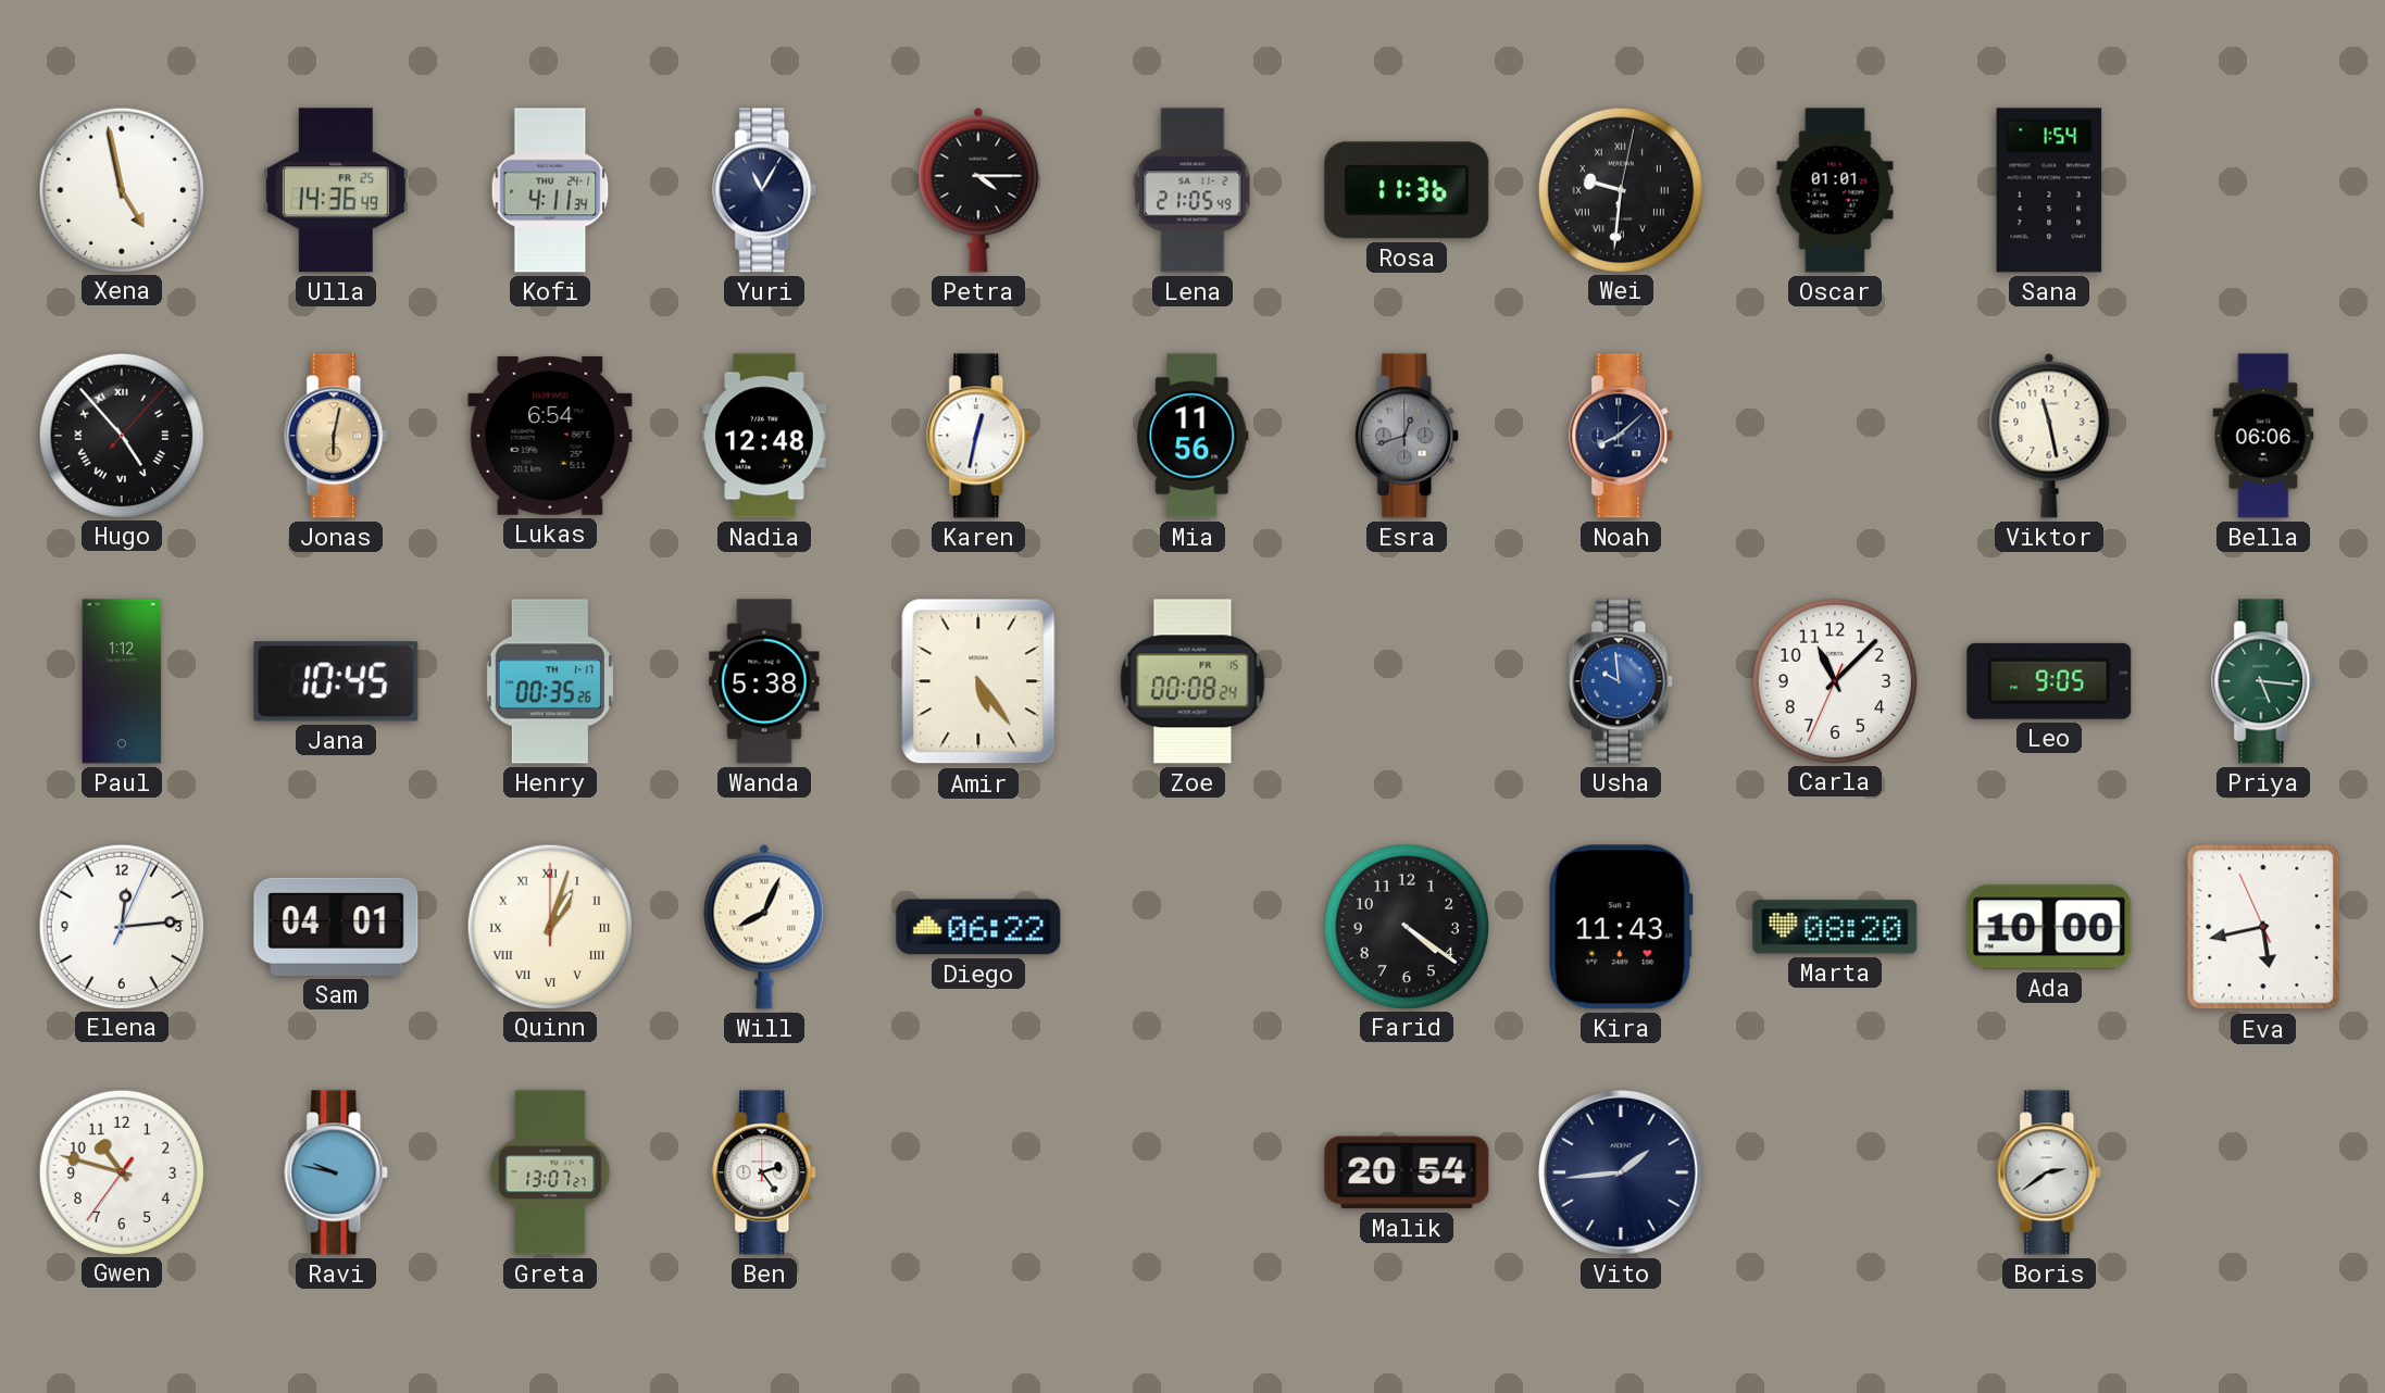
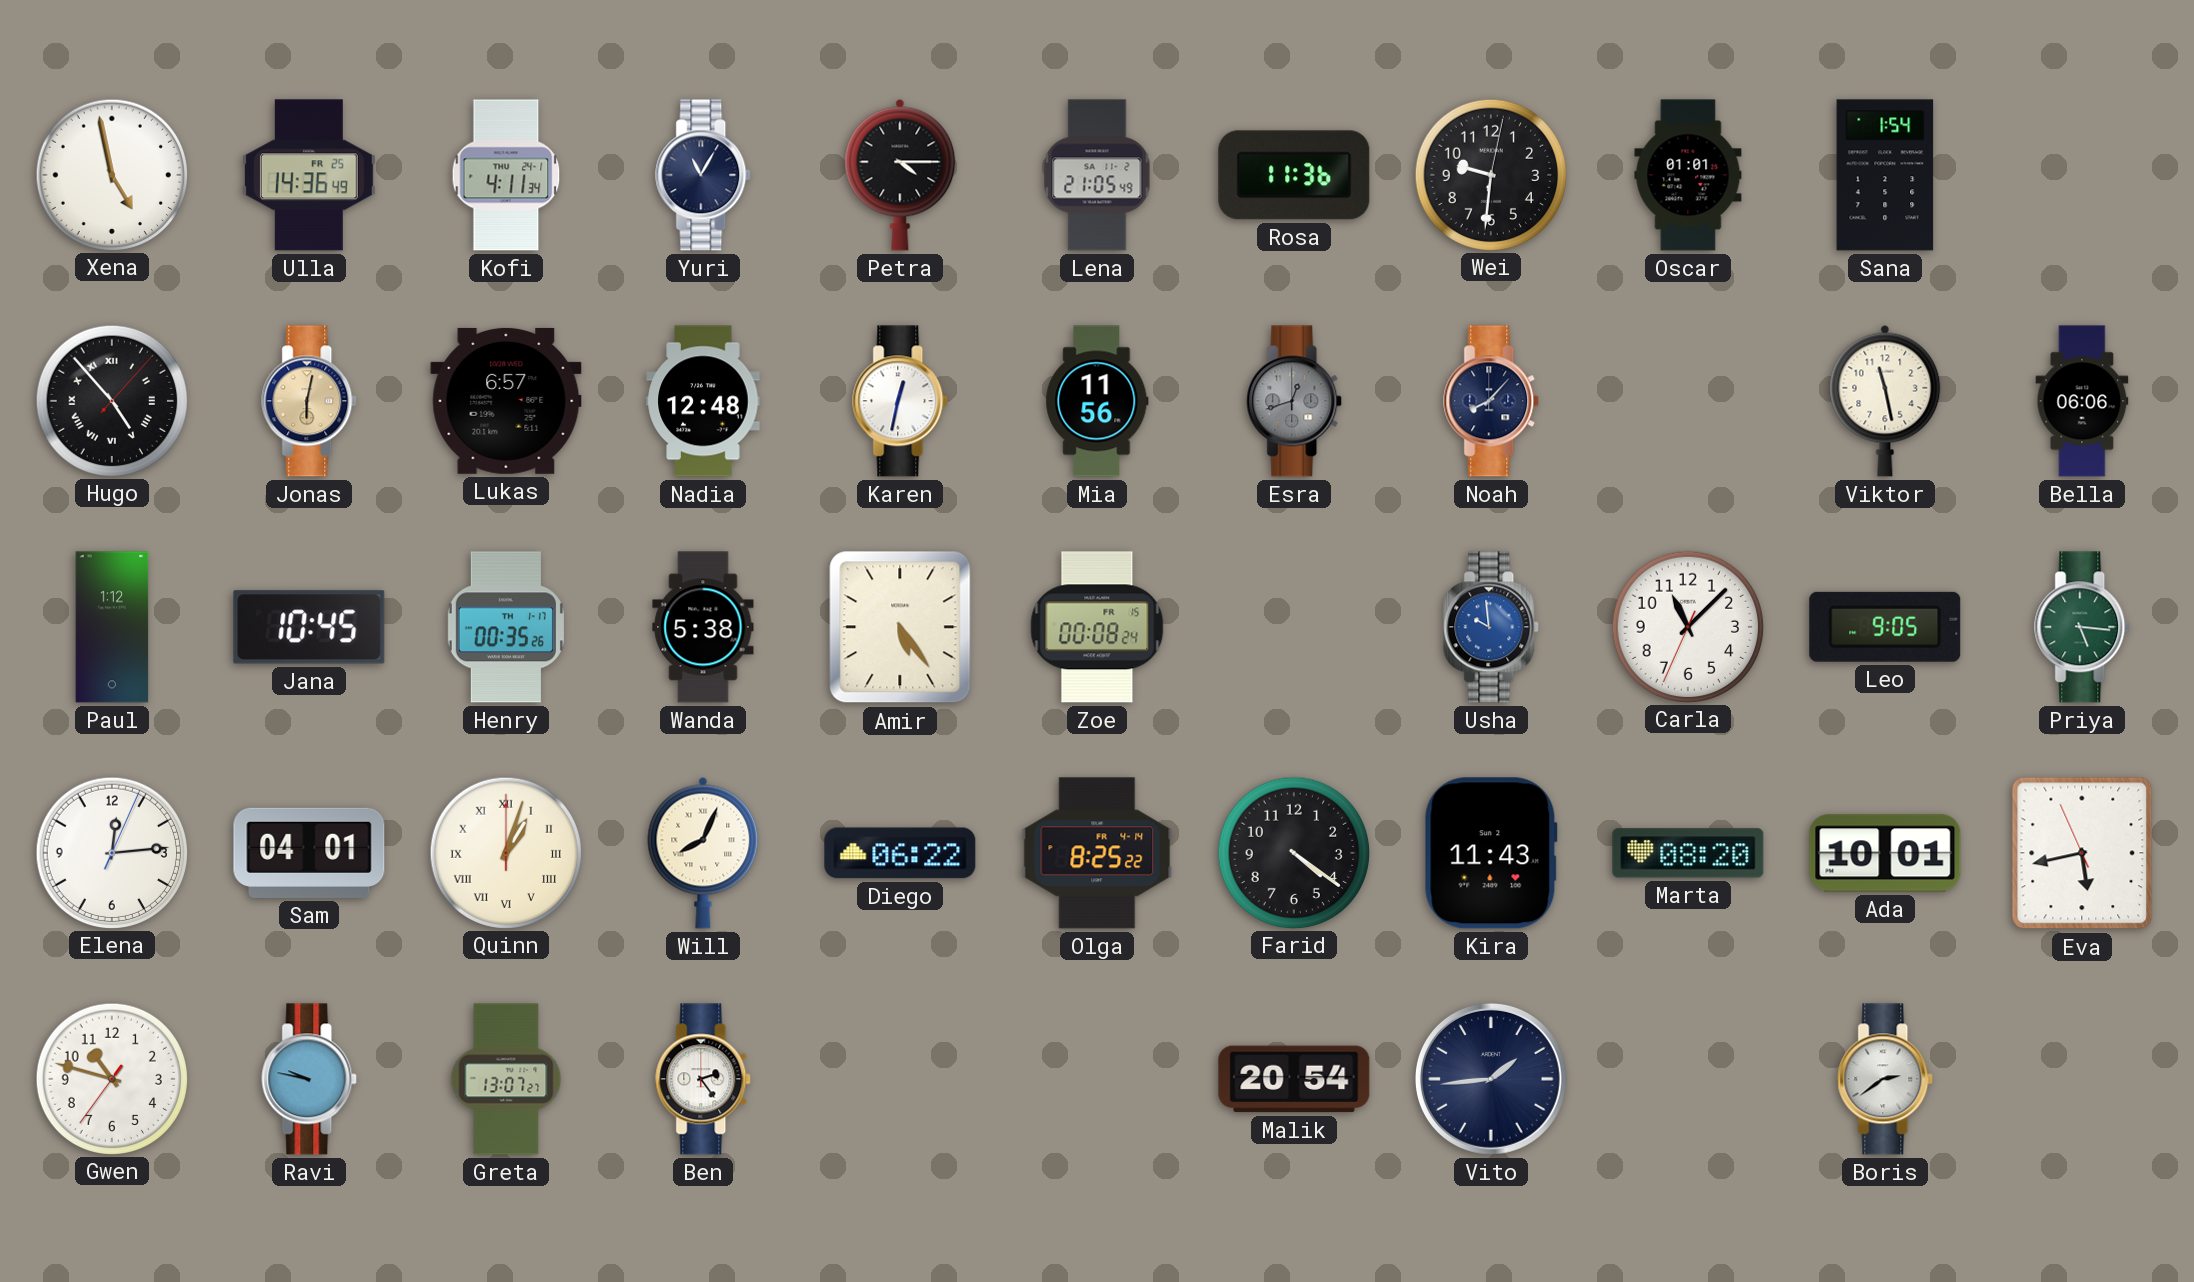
Wei numerals: Roman -> Arabic
Lukas: 6:54 -> 6:57
Noah: 8:08 -> 8:07
Olga: none -> 8:25
Ada: 10:00 -> 10:01
